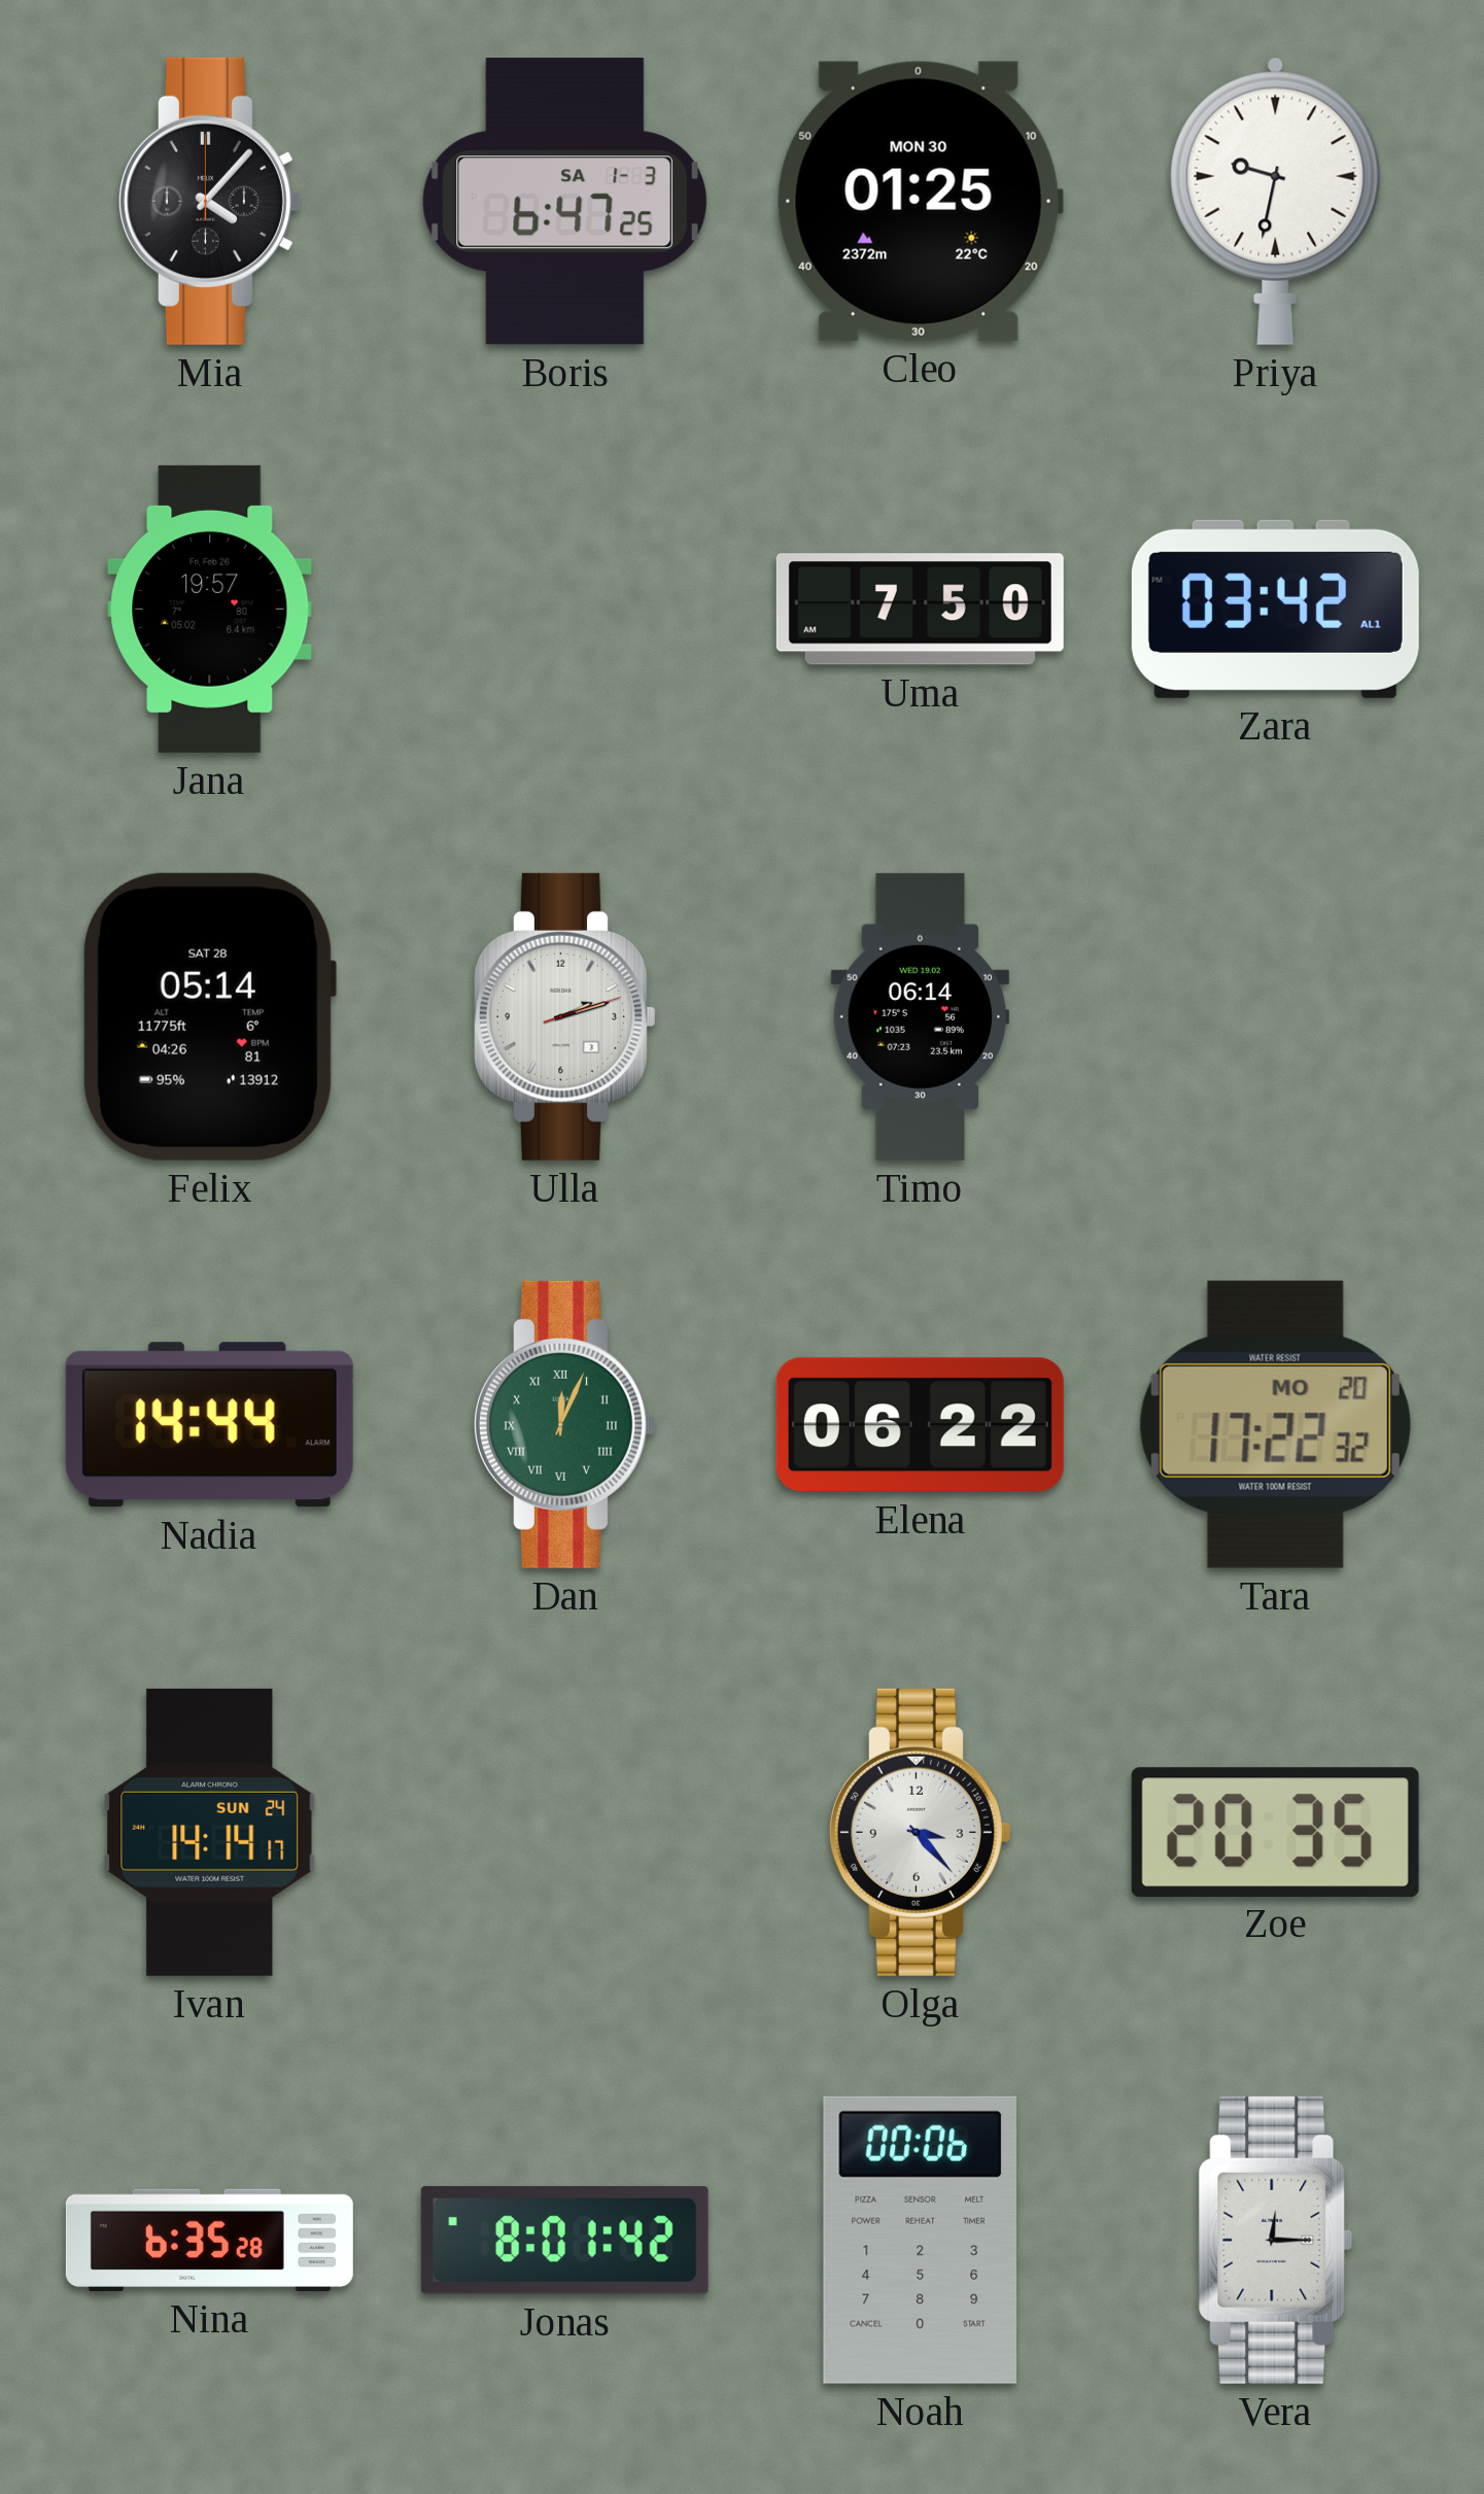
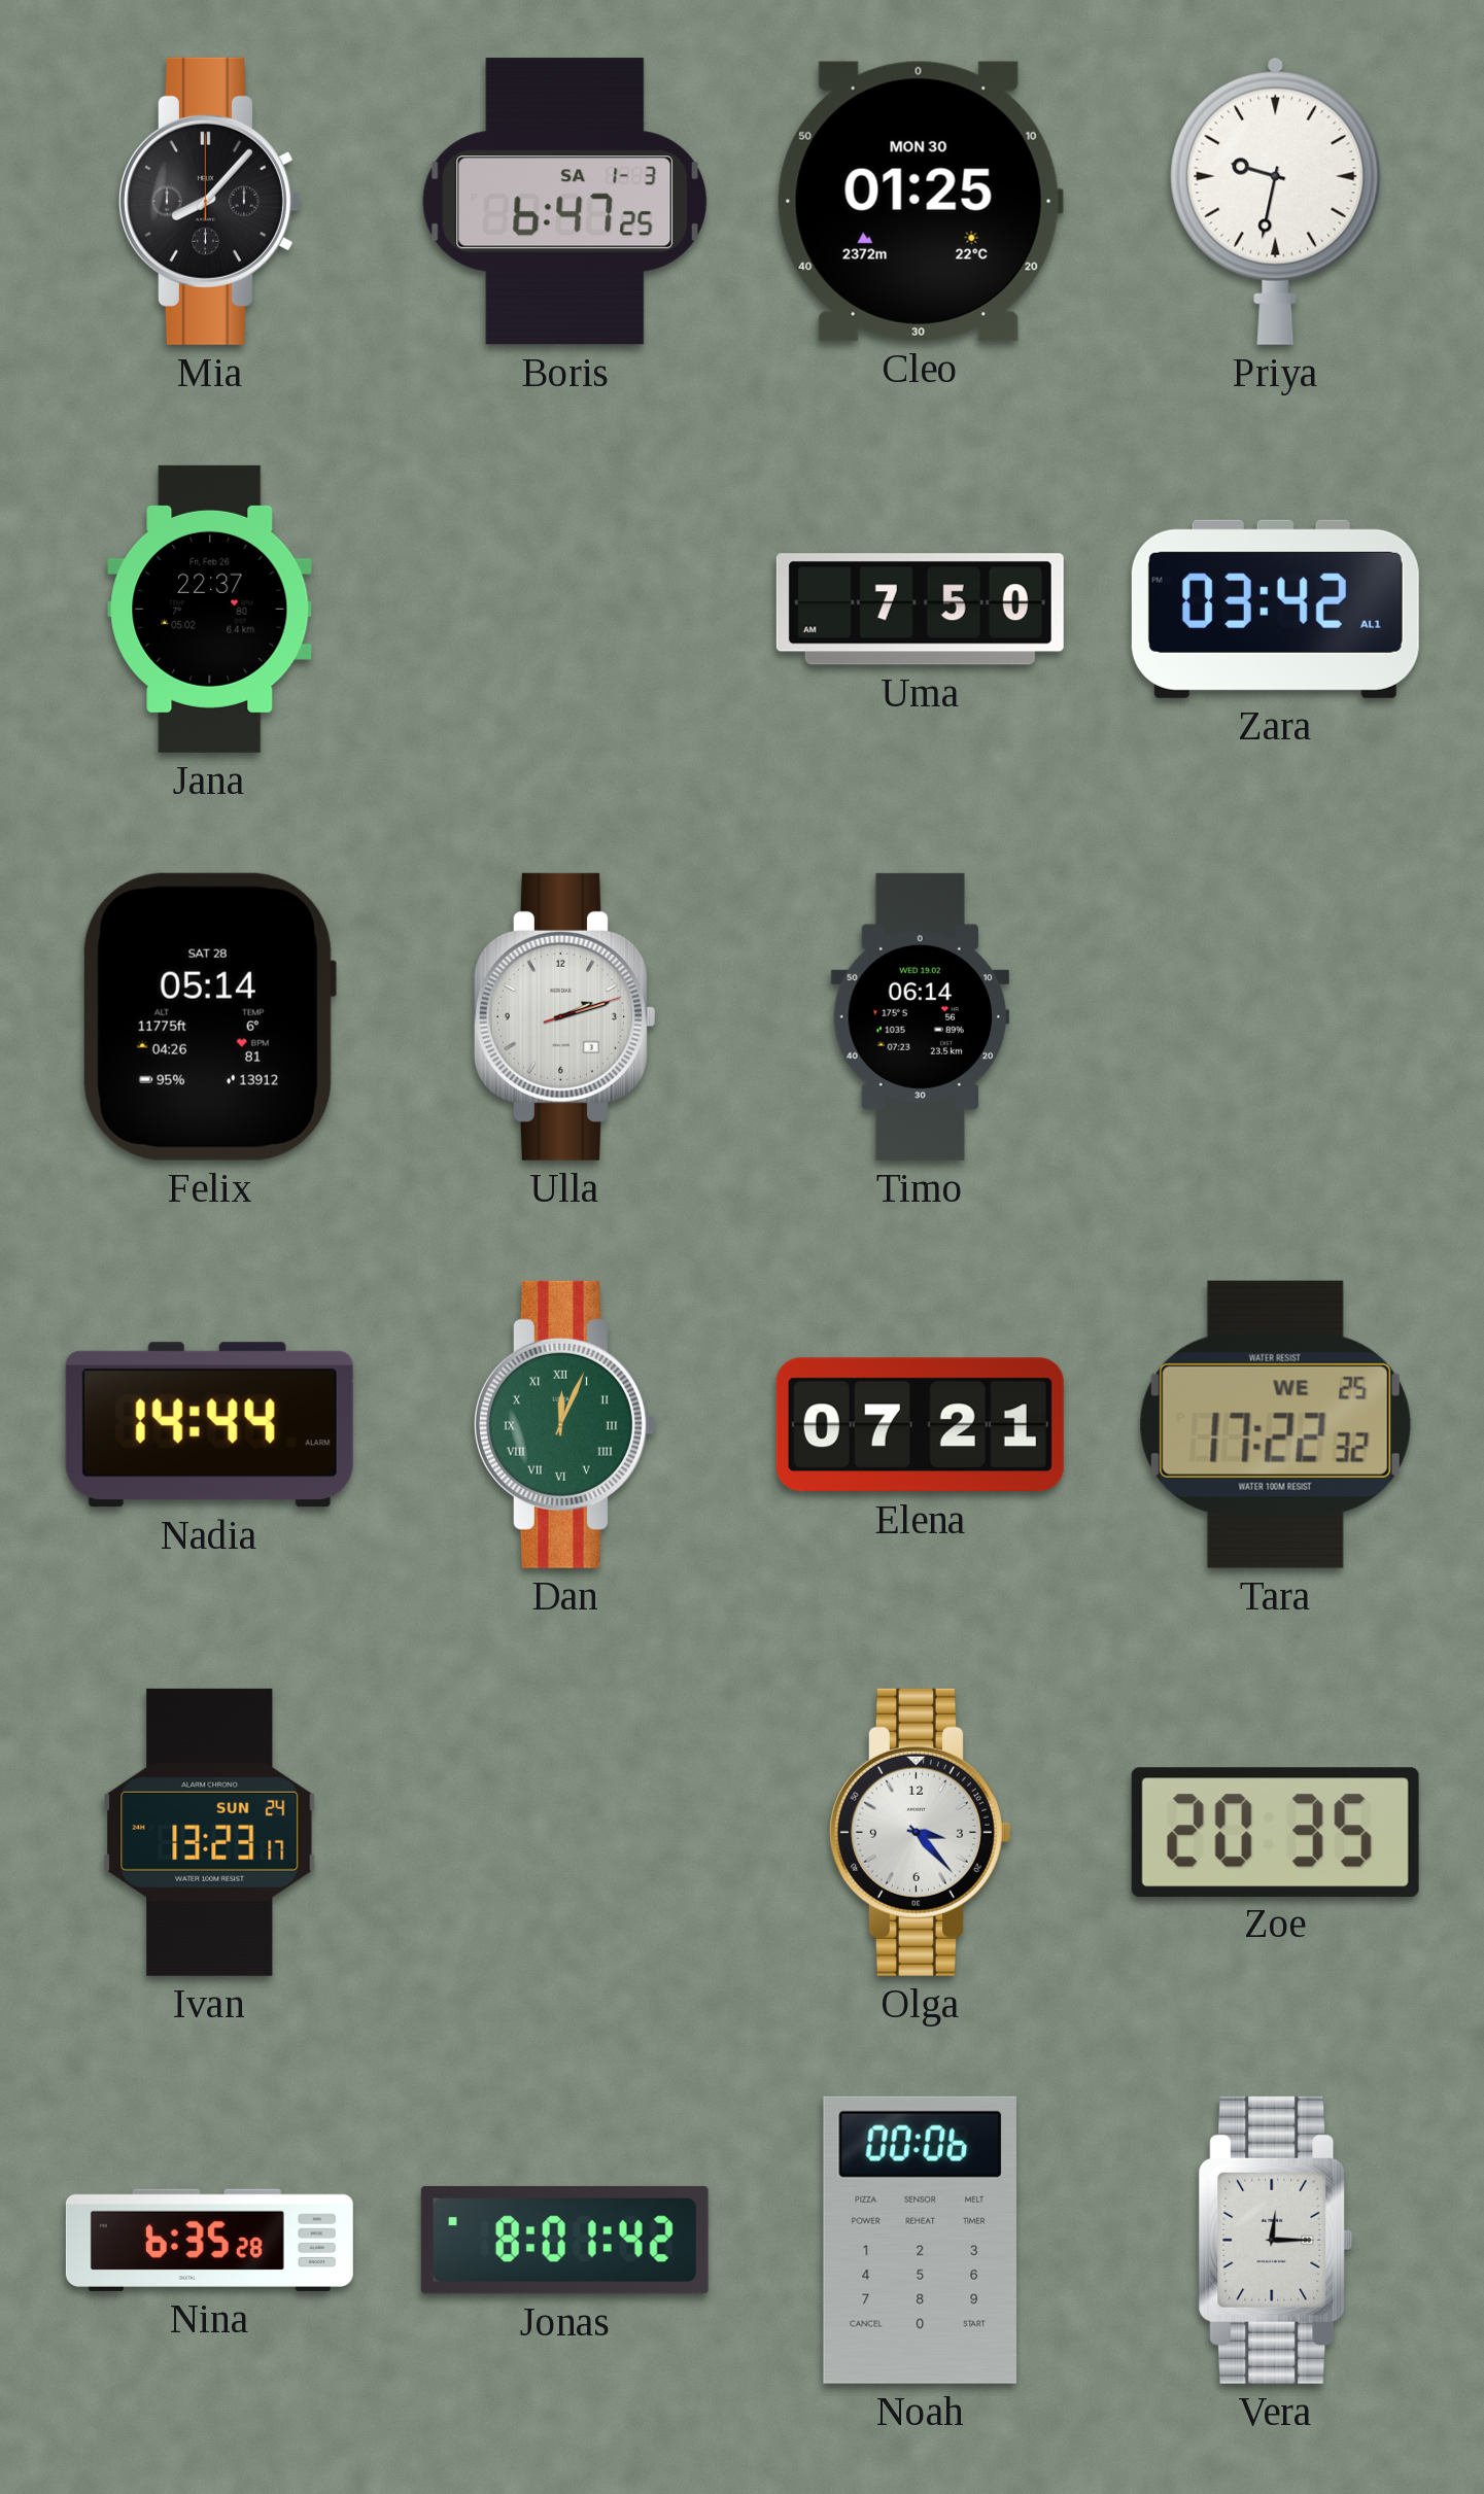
Mia: 4:07 -> 8:07
Jana: 19:57 -> 22:37
Elena: 06:22 -> 07:21
Tara date: MO 20 -> WE 25
Ivan: 14:14 -> 13:23
